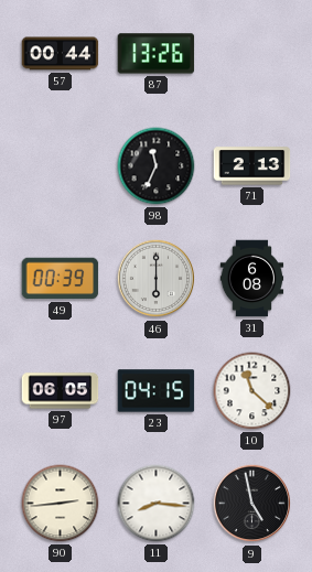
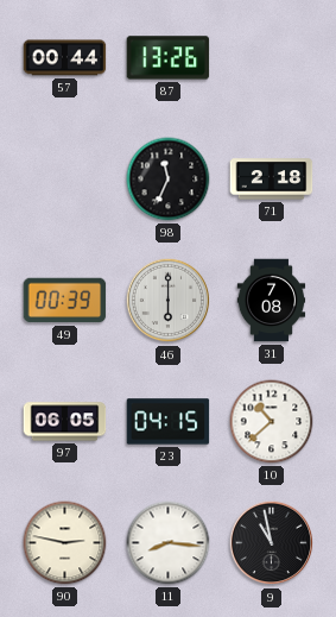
71: 2:13 -> 2:18
31: 6:08 -> 7:08
10: 11:22 -> 10:38
90: 2:44 -> 2:47
9: 4:58 -> 10:58
